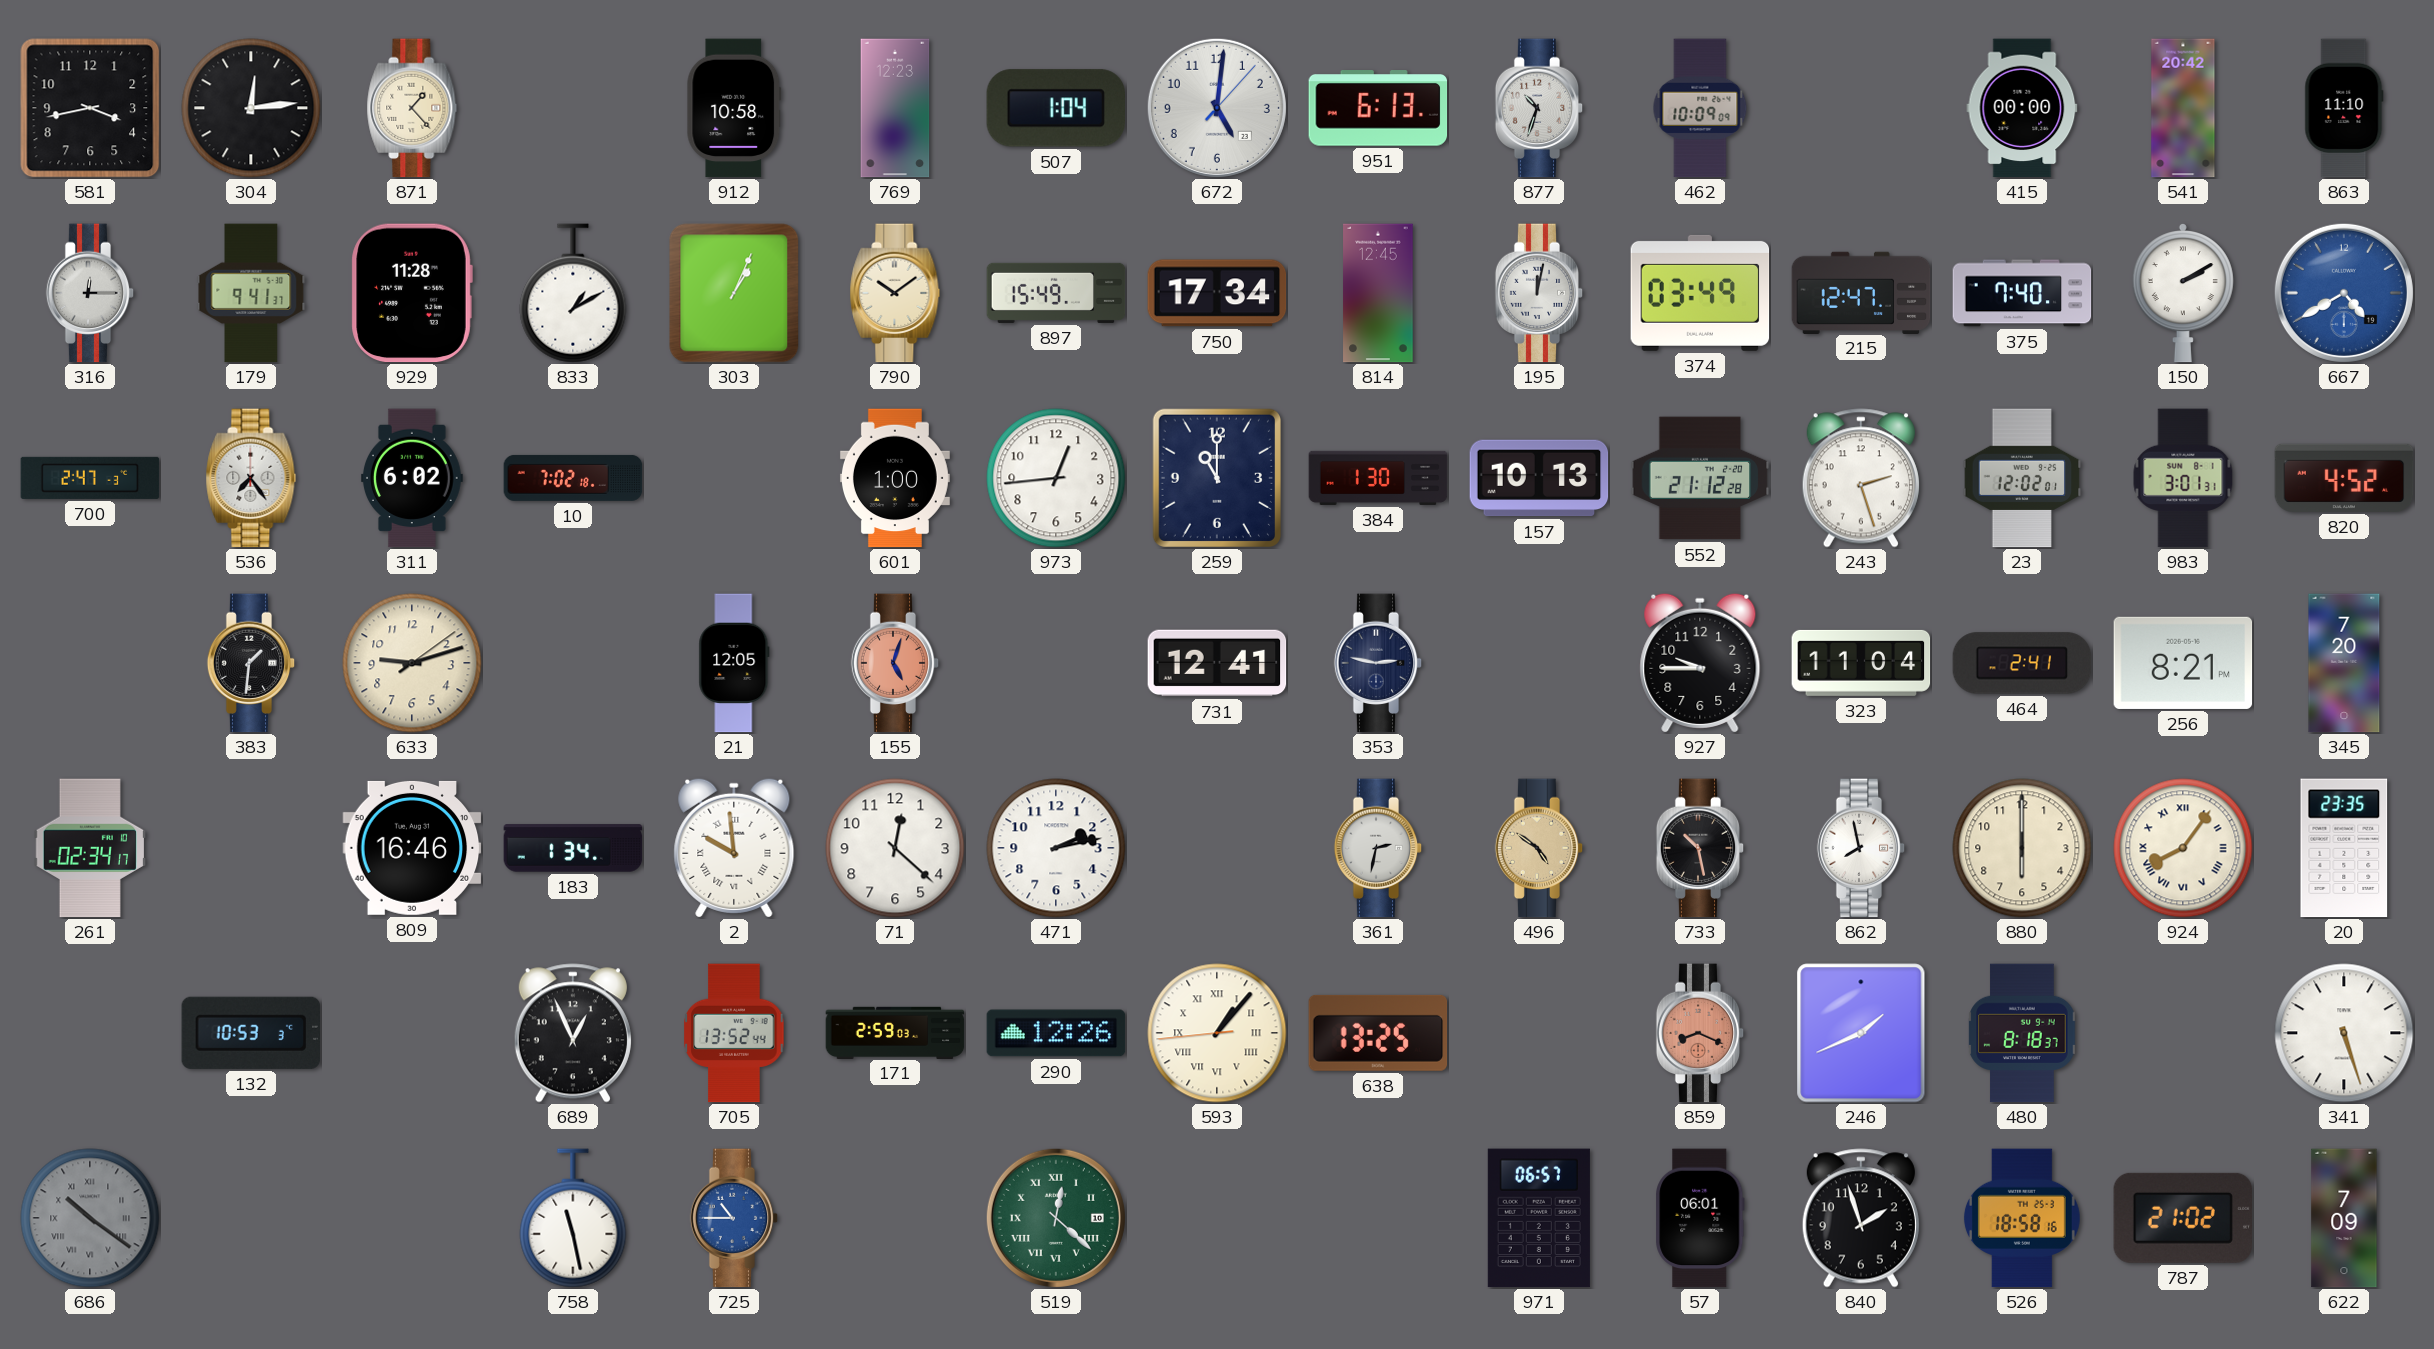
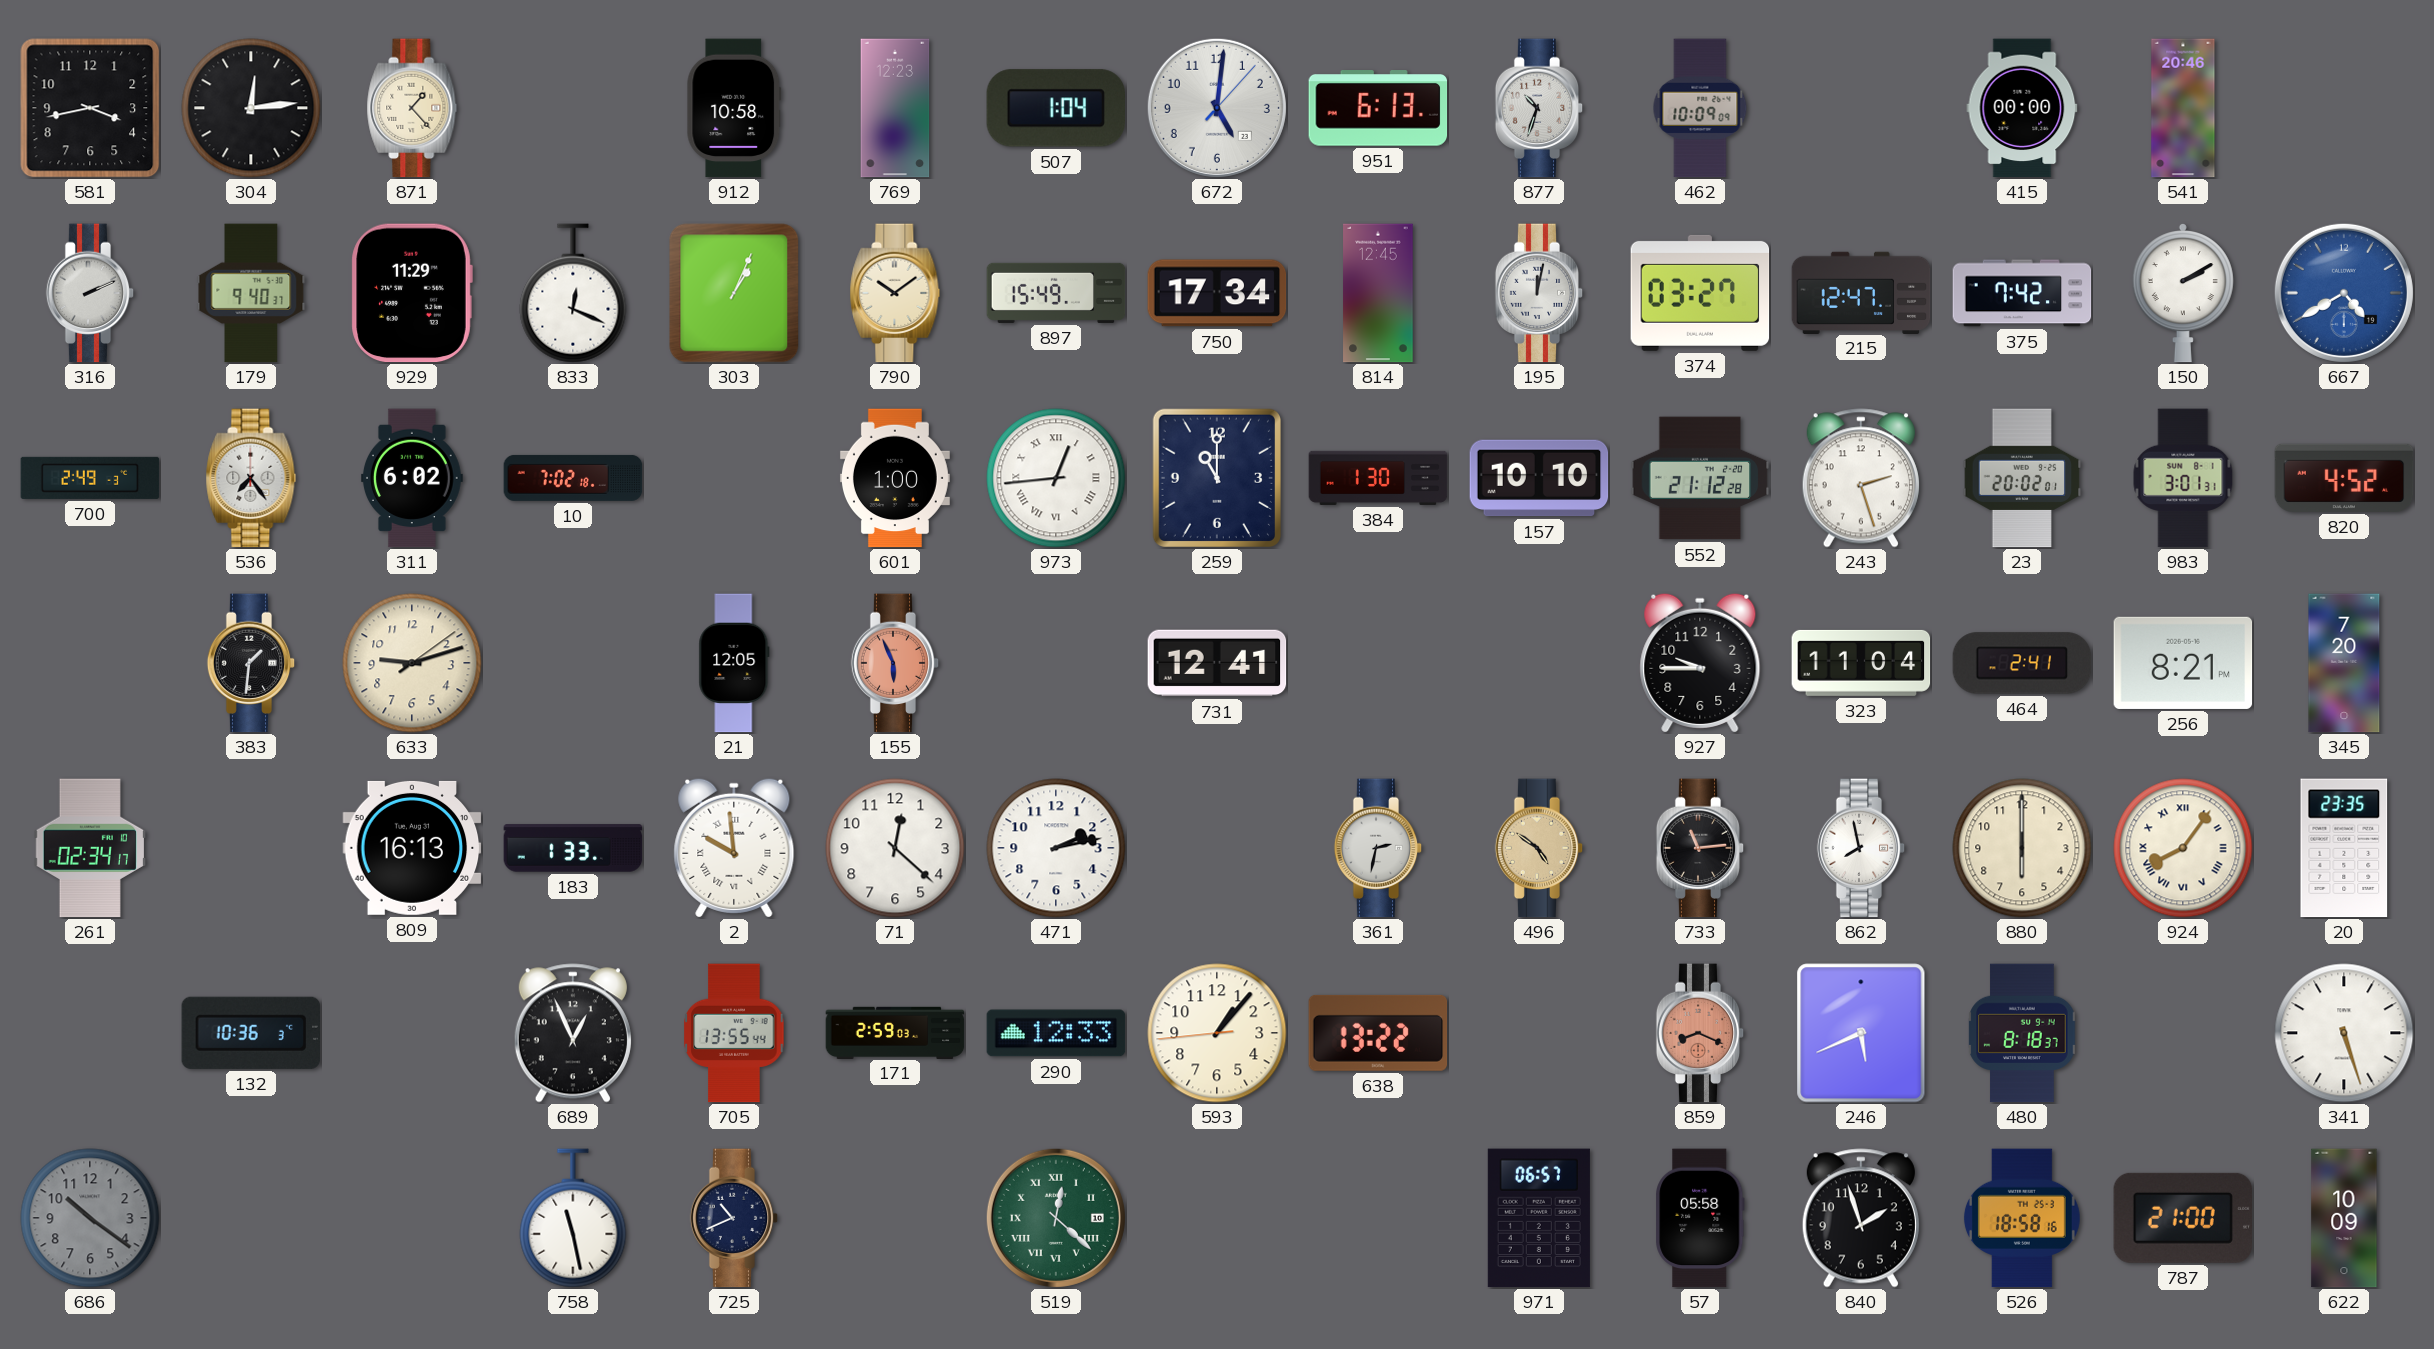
541: 20:42 -> 20:46
863: 11:10 -> none
316: 12:15 -> 2:11
179: 9:41 -> 9:40
929: 11:28 -> 11:29
833: 1:10 -> 12:19
374: 03:49 -> 03:27
375: 7:40 -> 7:42
700: 2:47 -> 2:49
973 numerals: Arabic -> Roman
157: 10:13 -> 10:10
23: 12:02 -> 20:02
155: 5:03 -> 5:56
353: 2:47 -> none
809: 16:46 -> 16:13
183: 1:34 -> 1:33
733: 10:28 -> 11:14
132: 10:53 -> 10:36
705: 13:52 -> 13:55
290: 12:26 -> 12:33
593 numerals: Roman -> Arabic
638: 13:25 -> 13:22
246: 1:41 -> 5:41
686 numerals: Roman -> Arabic
725: 10:45 -> 10:41
725 dial: blue -> navy
57: 06:01 -> 05:58
787: 21:02 -> 21:00
622: 7:09 -> 10:09
